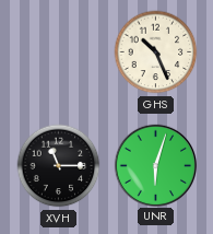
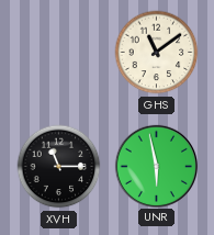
GHS: 10:26 -> 11:09
UNR: 6:03 -> 5:58
